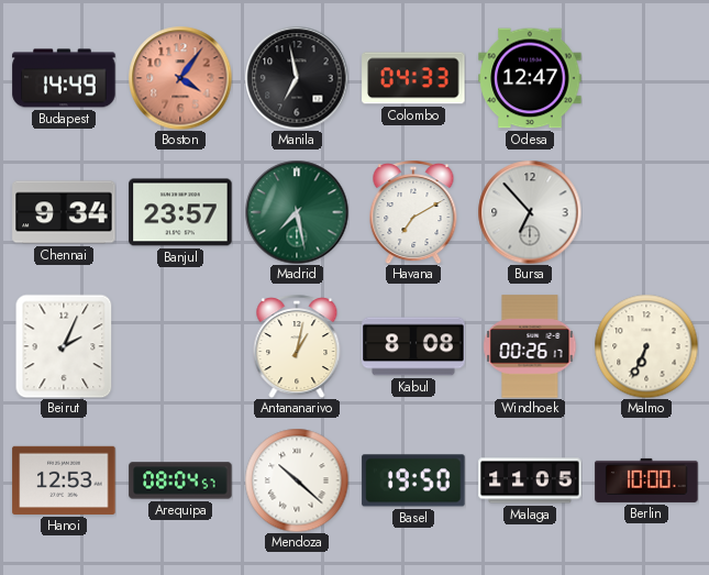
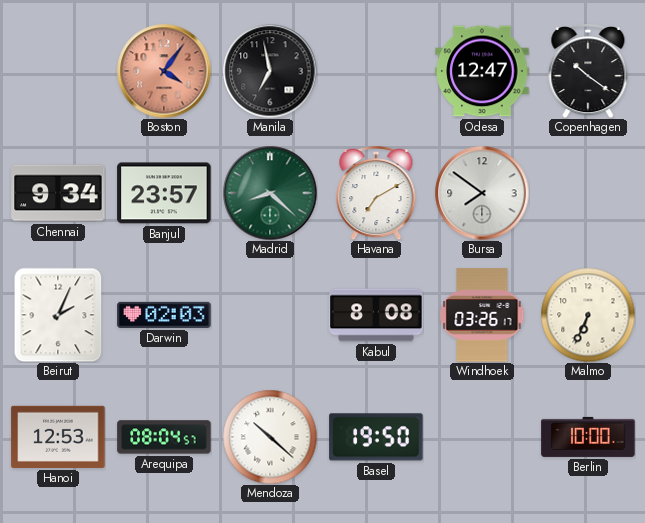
Budapest: 14:49 -> none
Colombo: 04:33 -> none
Copenhagen: none -> 10:21
Madrid: 7:28 -> 8:22
Bursa: 6:53 -> 7:51
Darwin: none -> 02:03
Antananarivo: 1:02 -> none
Windhoek: 00:26 -> 03:26
Malaga: 11:05 -> none
